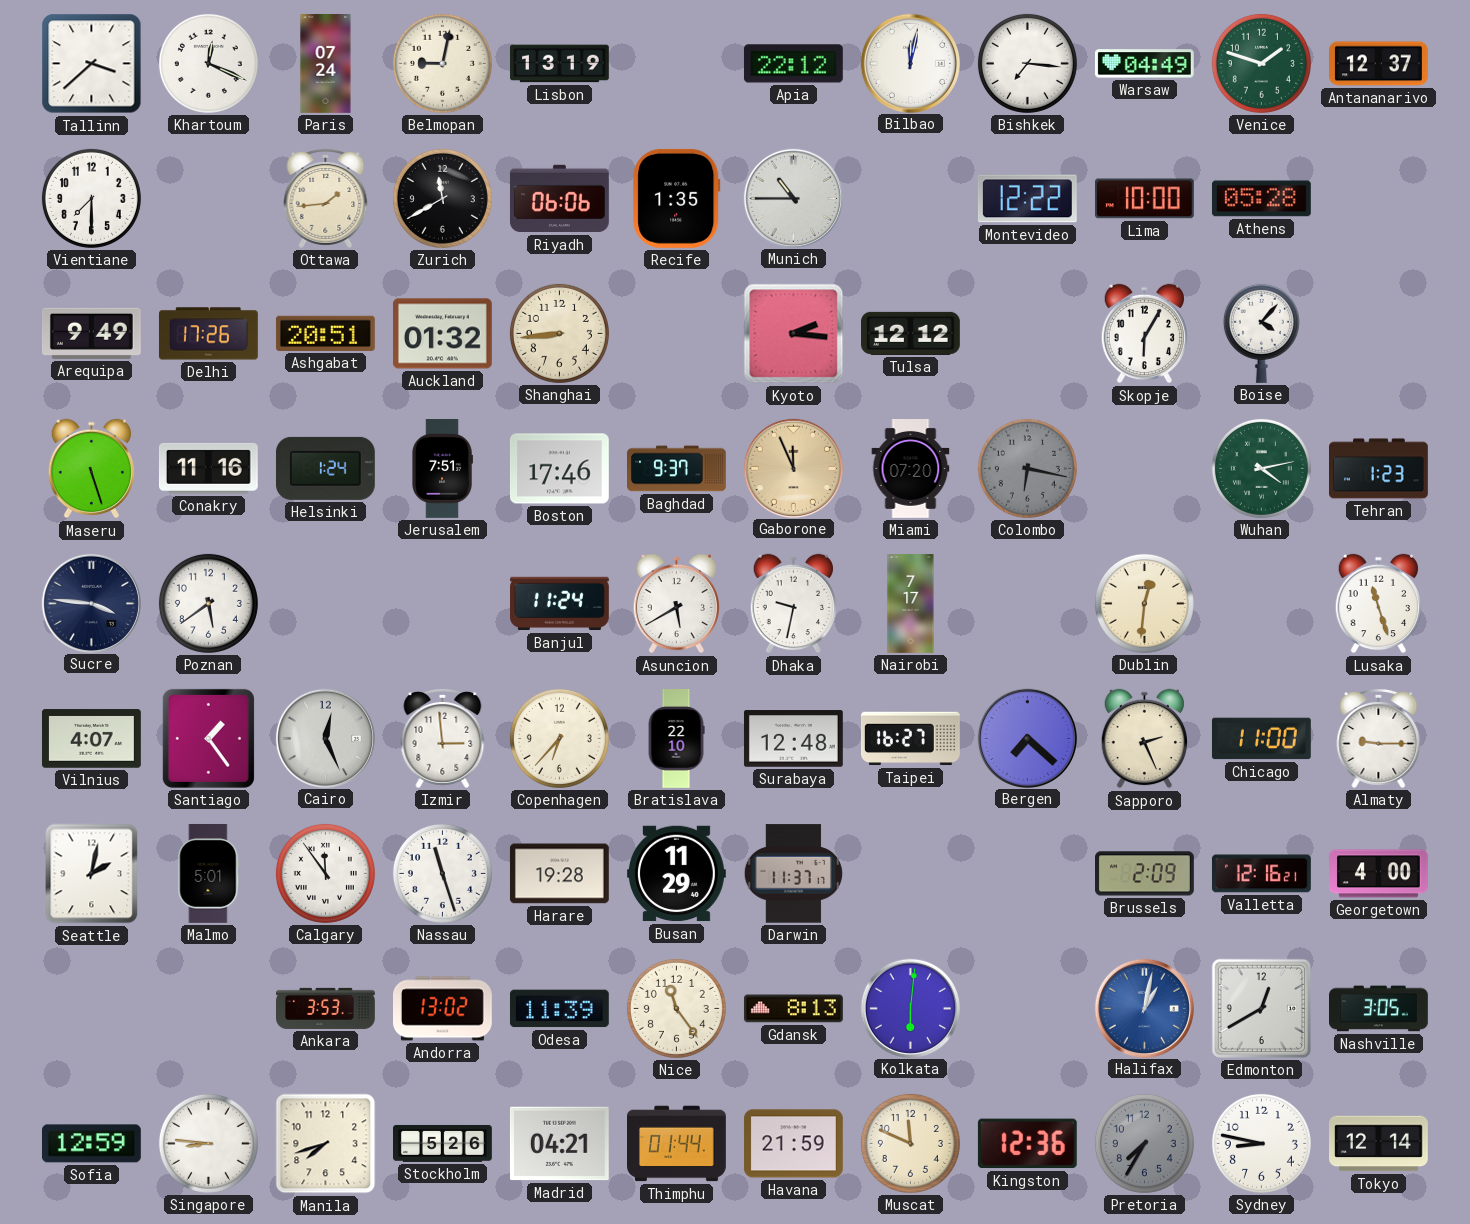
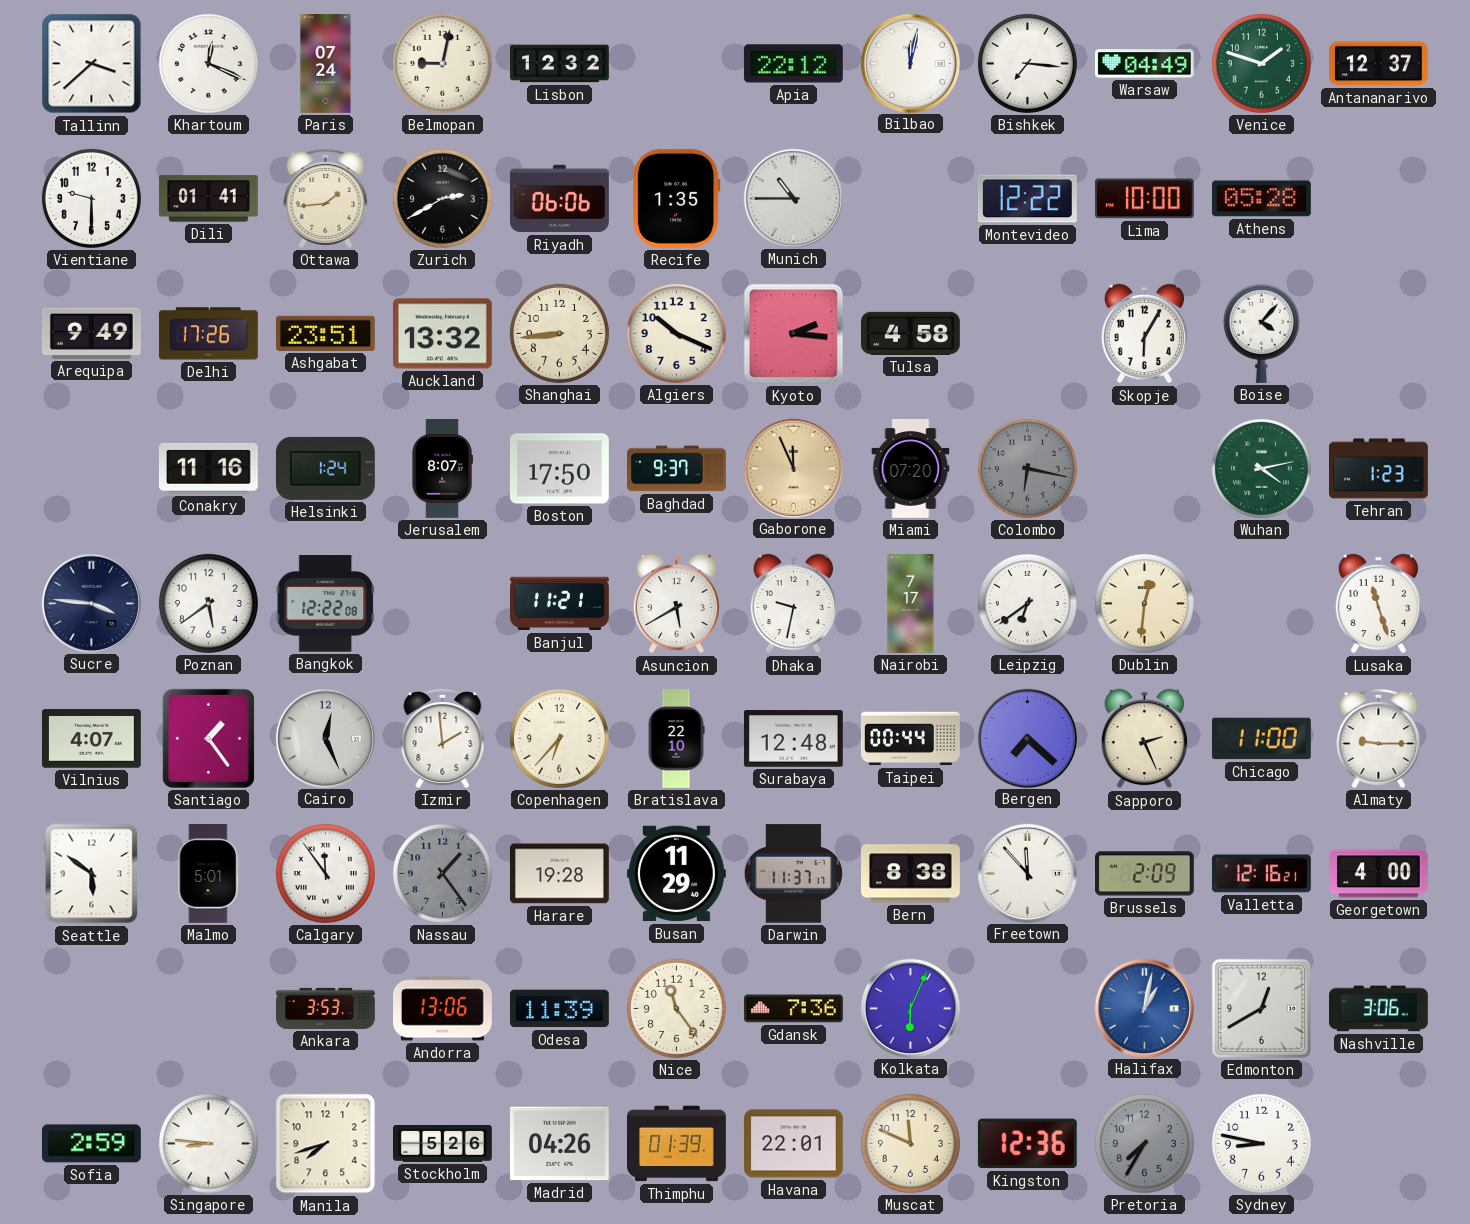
Lisbon: 13:19 -> 12:32
Vientiane: 7:30 -> 9:30
Dili: none -> 01:41
Zurich: 11:40 -> 2:40
Ashgabat: 20:51 -> 23:51
Auckland: 01:32 -> 13:32
Algiers: none -> 10:19
Tulsa: 12:12 -> 4:58
Maseru: 5:27 -> none
Jerusalem: 7:51 -> 8:07
Boston: 17:46 -> 17:50
Bangkok: none -> 12:22
Banjul: 11:24 -> 11:21
Leipzig: none -> 6:39
Izmir: 2:59 -> 1:59
Taipei: 16:27 -> 00:44
Seattle: 2:02 -> 5:51
Nassau: 11:27 -> 1:24
Nassau dial: white -> grey
Bern: none -> 8:38
Freetown: none -> 11:53
Andorra: 13:02 -> 13:06
Gdansk: 8:13 -> 7:36
Kolkata: 6:01 -> 6:04
Nashville: 3:05 -> 3:06
Sofia: 12:59 -> 2:59
Madrid: 04:21 -> 04:26
Thimphu: 01:44 -> 01:39
Havana: 21:59 -> 22:01
Tokyo: 12:14 -> none
